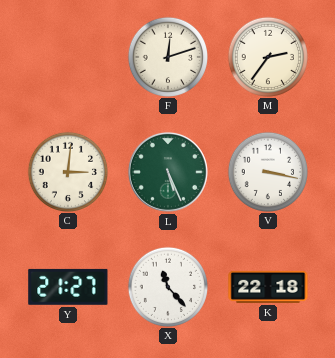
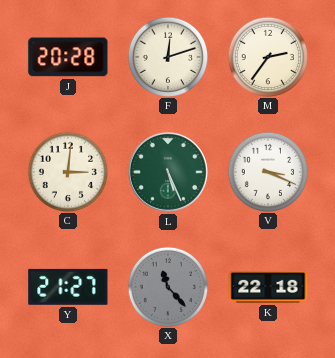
J: none -> 20:28
V: 3:17 -> 3:19
X dial: white -> grey
